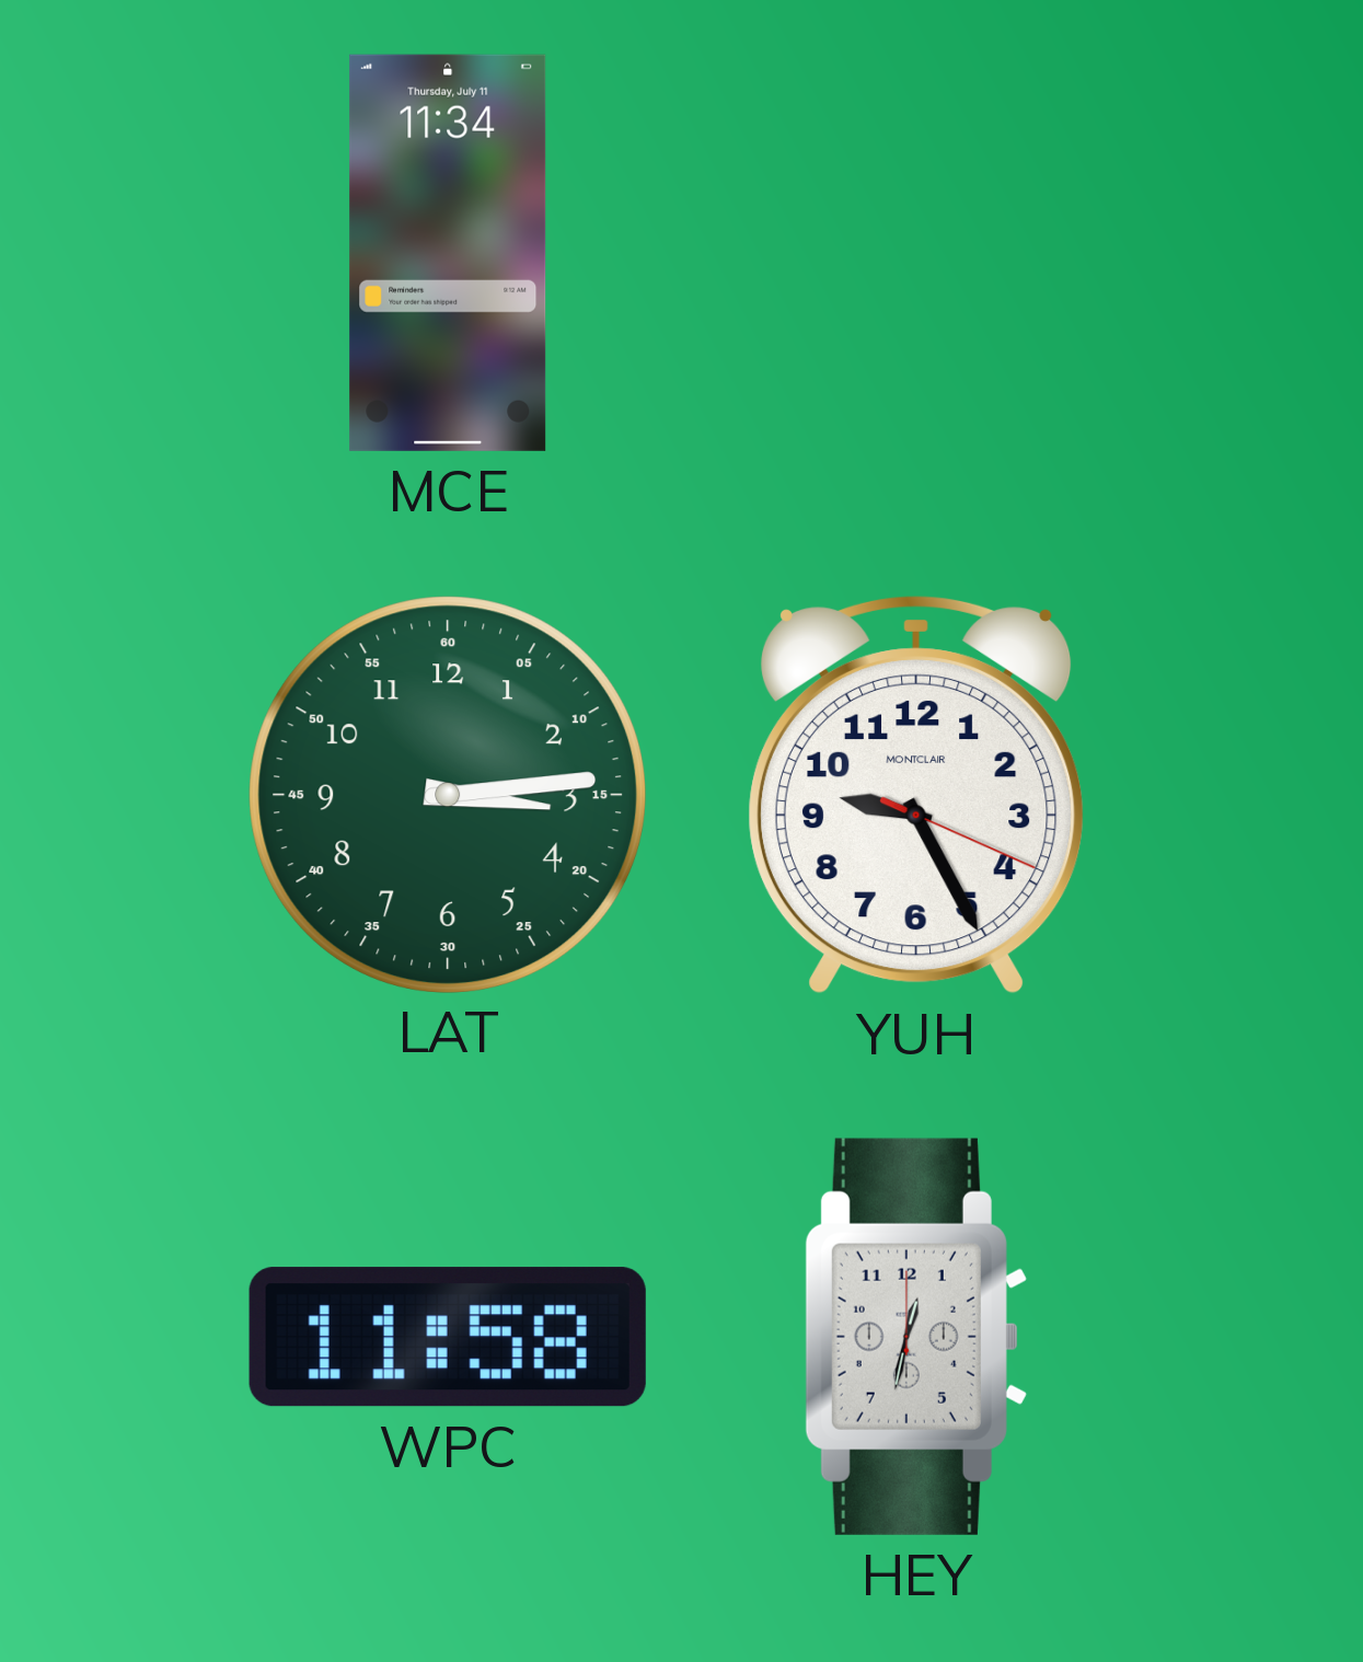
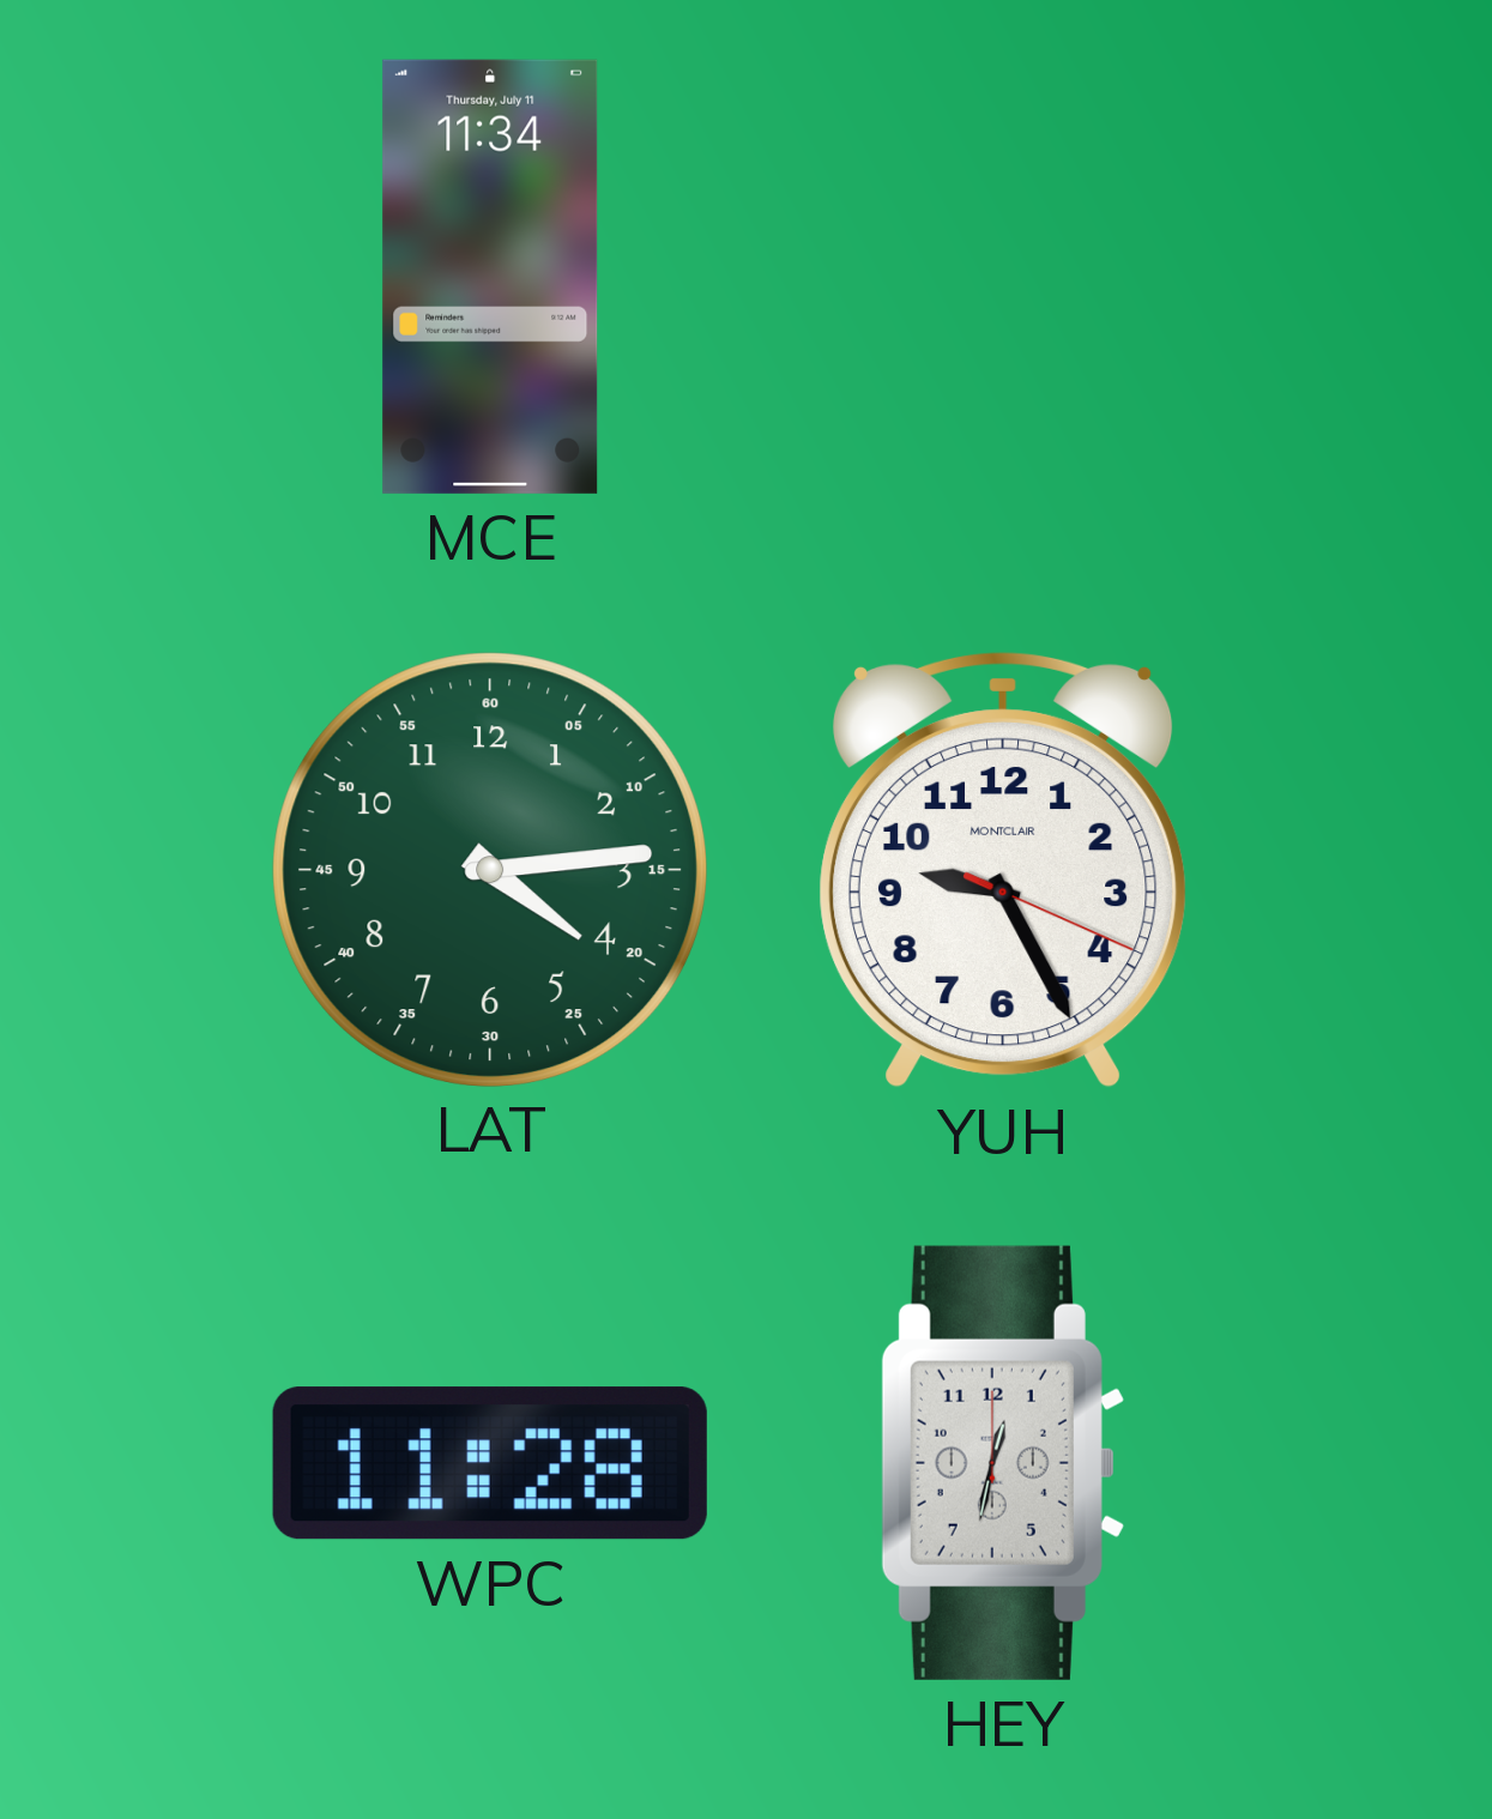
LAT: 3:14 -> 4:14
WPC: 11:58 -> 11:28
